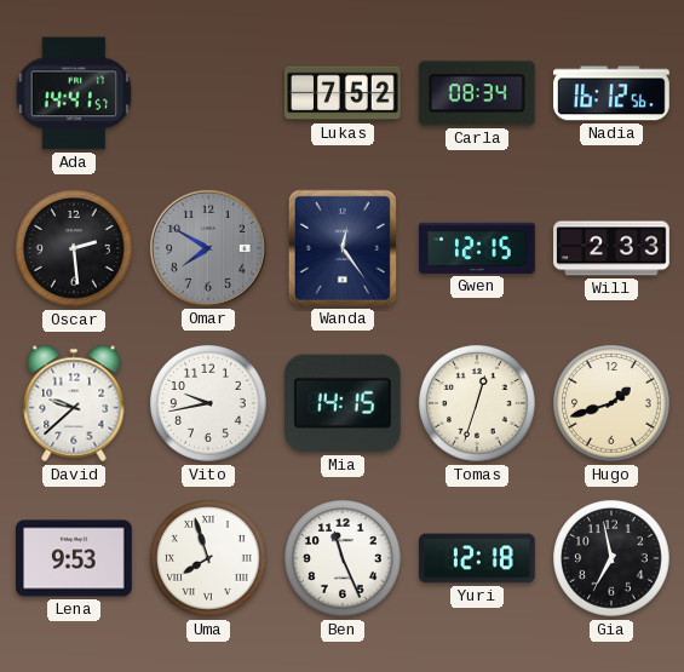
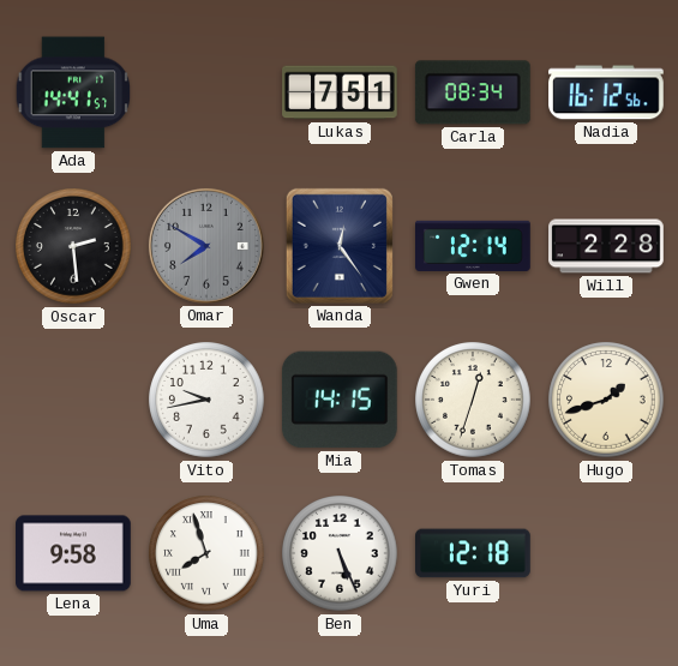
Lukas: 7:52 -> 7:51
Gwen: 12:15 -> 12:14
Will: 2:33 -> 2:28
David: 9:38 -> none
Lena: 9:53 -> 9:58
Ben: 11:26 -> 5:26
Gia: 6:58 -> none
